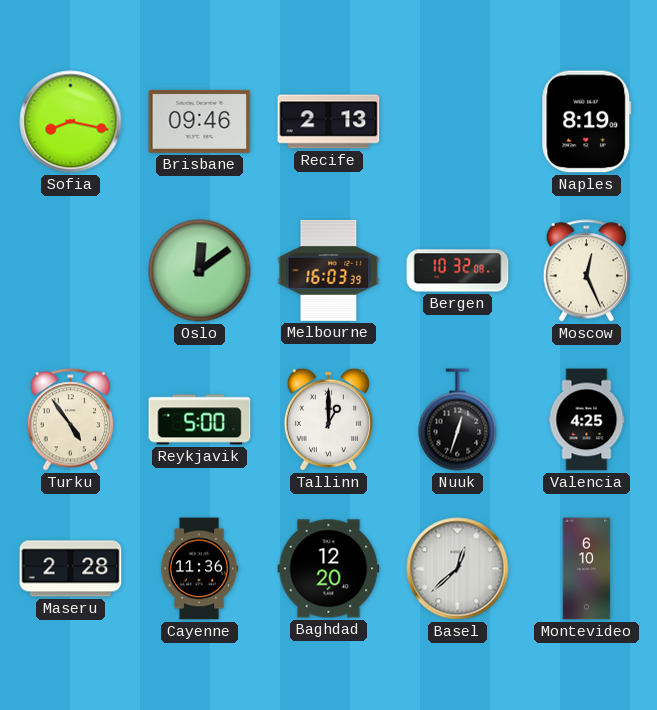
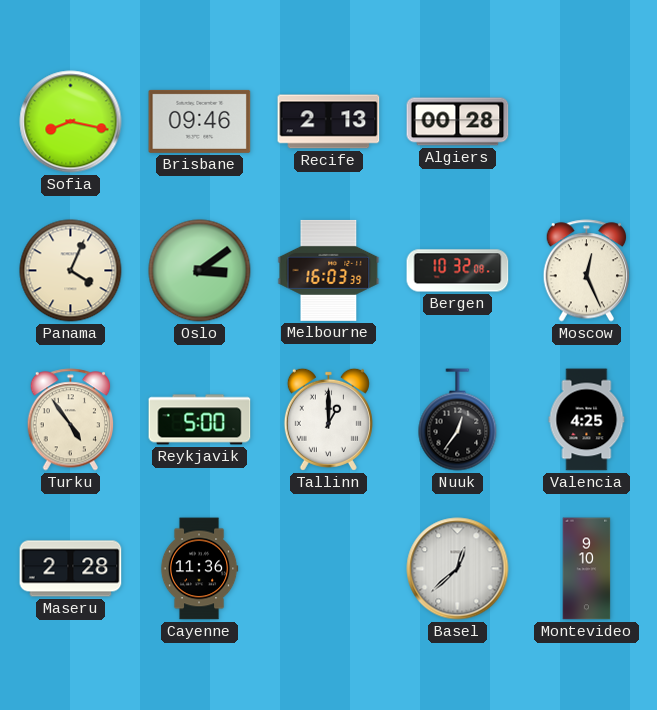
Algiers: none -> 00:28
Naples: 8:19 -> none
Panama: none -> 4:04
Oslo: 12:09 -> 3:09
Nuuk: 12:33 -> 12:36
Baghdad: 12:20 -> none
Montevideo: 6:10 -> 9:10
